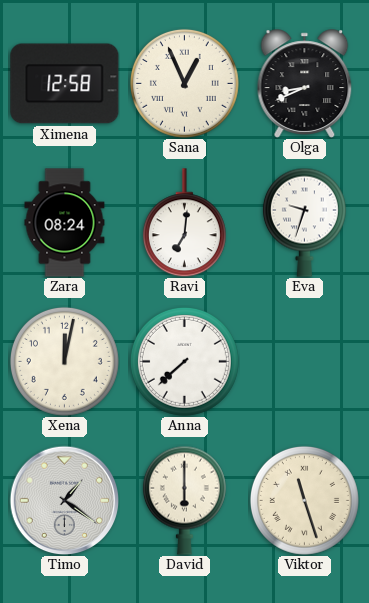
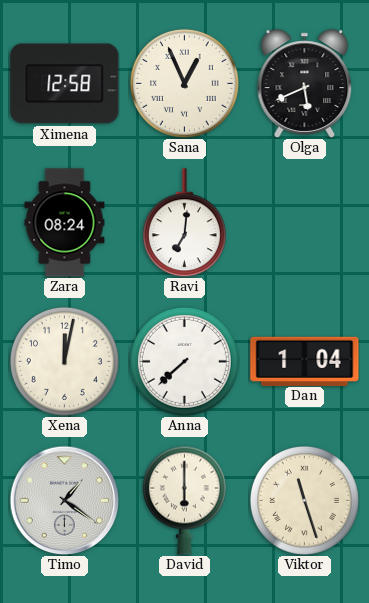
Olga: 8:41 -> 5:41
Eva: 9:33 -> none
Dan: none -> 1:04
